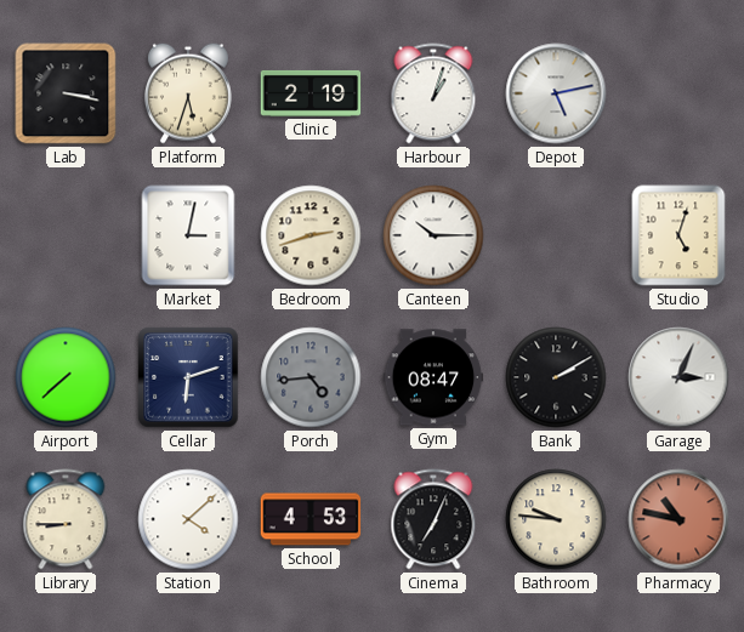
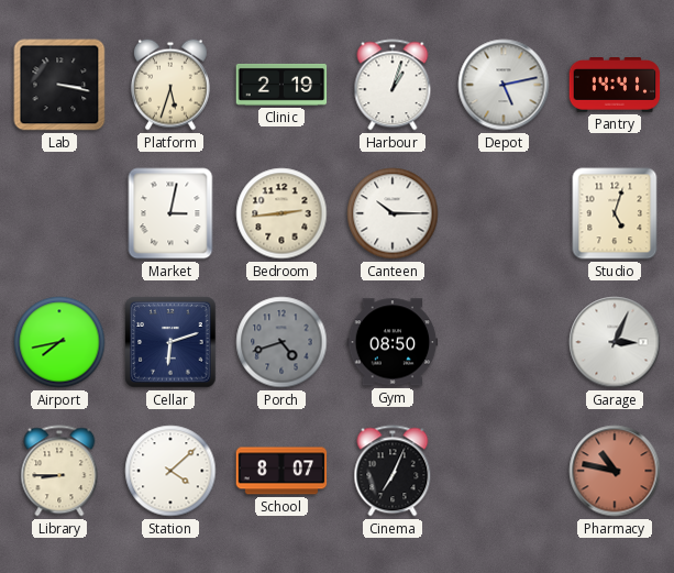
Pantry: none -> 14:41
Bedroom: 2:42 -> 2:44
Airport: 7:38 -> 7:43
Porch: 4:44 -> 4:42
Gym: 08:47 -> 08:50
Bank: 2:10 -> none
School: 4:53 -> 8:07
Bathroom: 9:46 -> none
